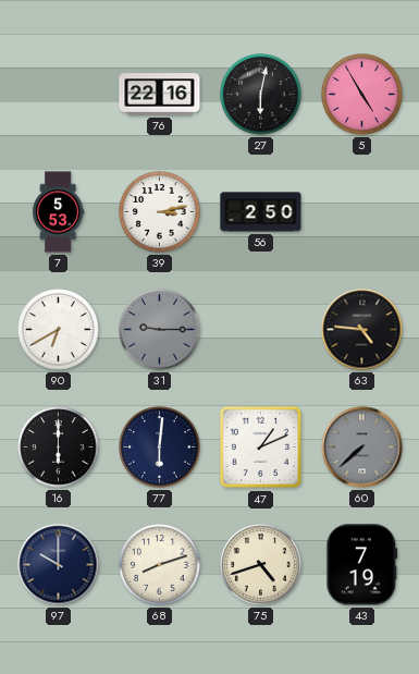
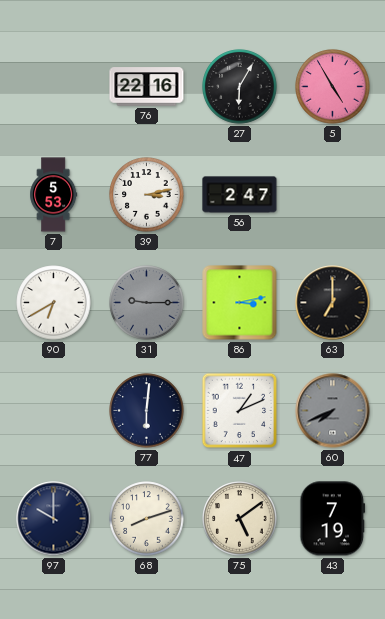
27: 6:02 -> 6:05
56: 2:50 -> 2:47
86: none -> 3:13
63: 4:46 -> 7:00
16: 6:00 -> none
60: 7:38 -> 7:41
75: 4:42 -> 5:09
